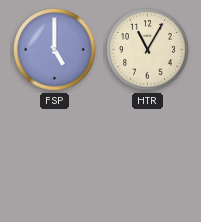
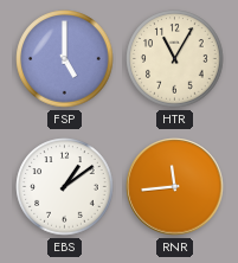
EBS: none -> 1:09
RNR: none -> 11:44
